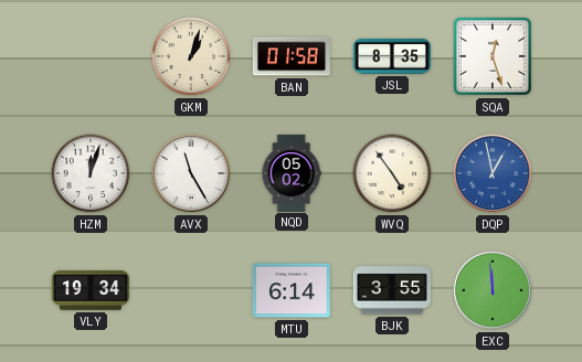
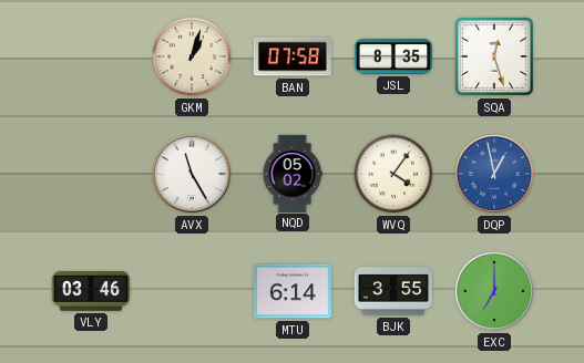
BAN: 01:58 -> 07:58
HZM: 12:03 -> none
WVQ: 4:54 -> 4:06
VLY: 19:34 -> 03:46
EXC: 11:59 -> 7:00
